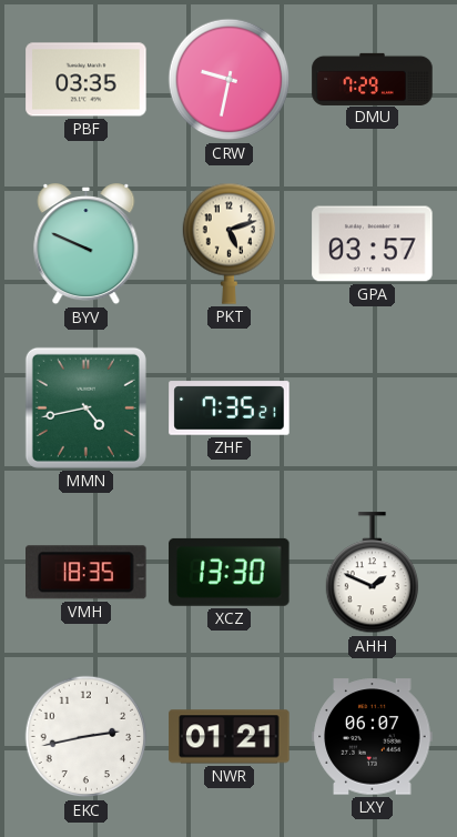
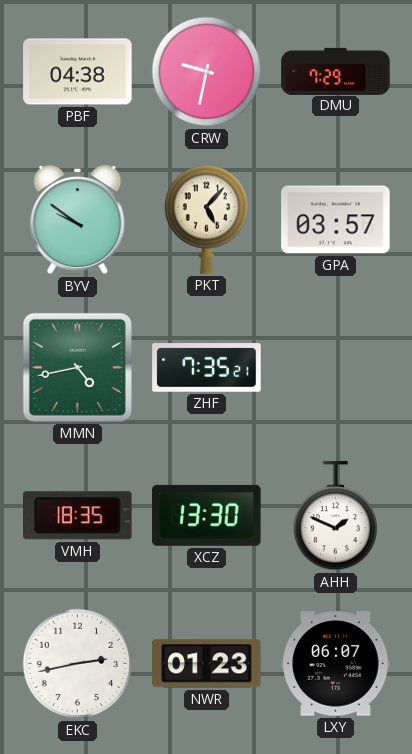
PBF: 03:35 -> 04:38
BYV: 9:49 -> 9:51
PKT: 5:12 -> 5:07
NWR: 01:21 -> 01:23
